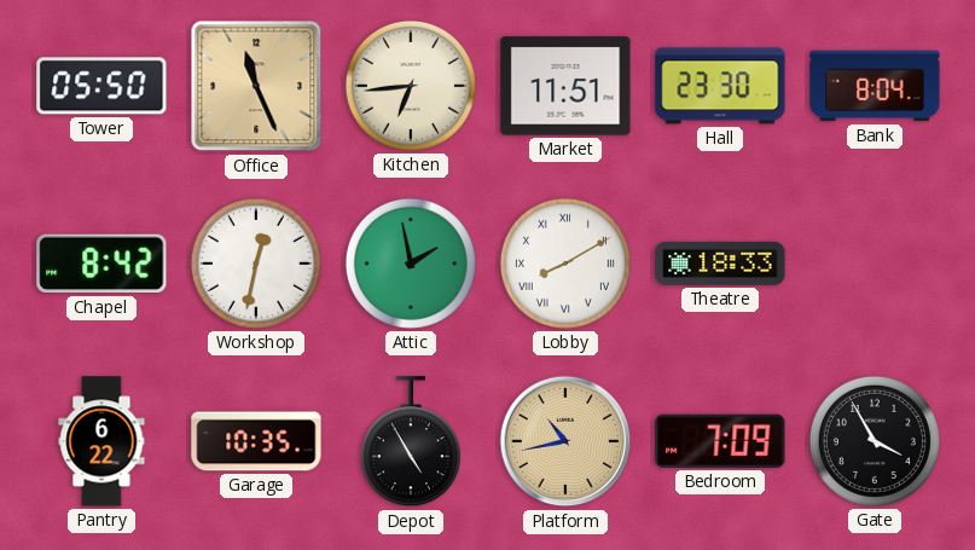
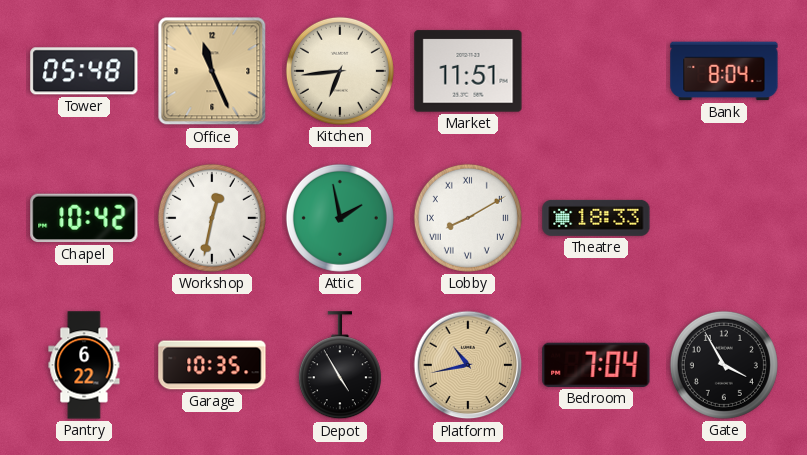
Tower: 05:50 -> 05:48
Hall: 23:30 -> none
Chapel: 8:42 -> 10:42
Bedroom: 7:09 -> 7:04
